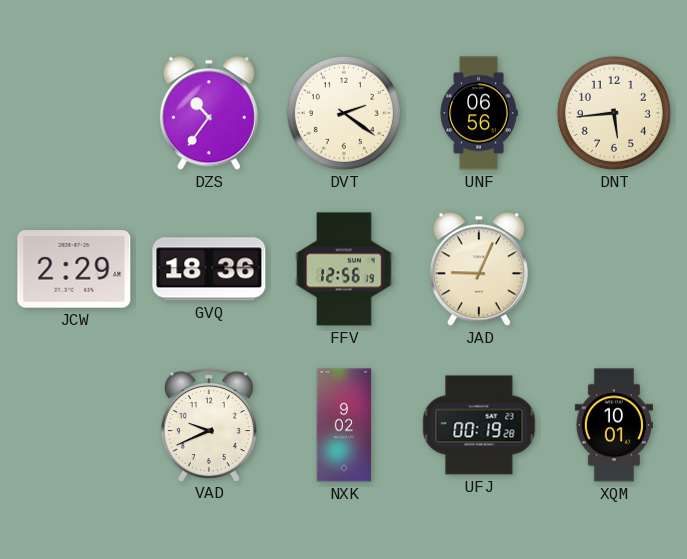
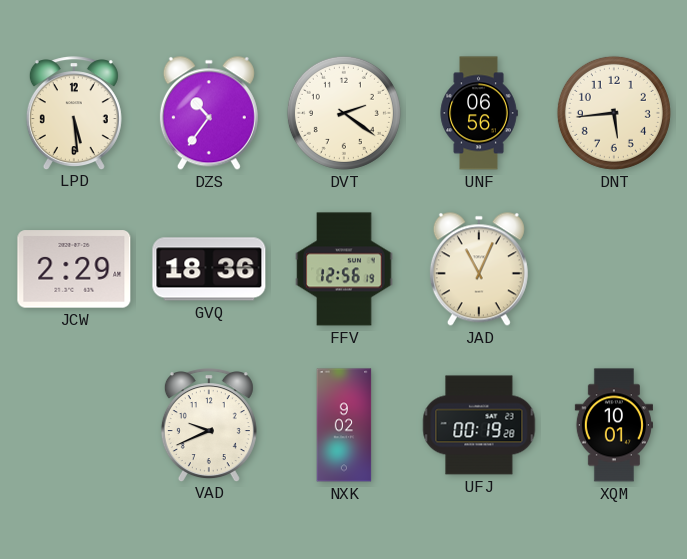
LPD: none -> 5:29
JAD: 9:04 -> 11:04
